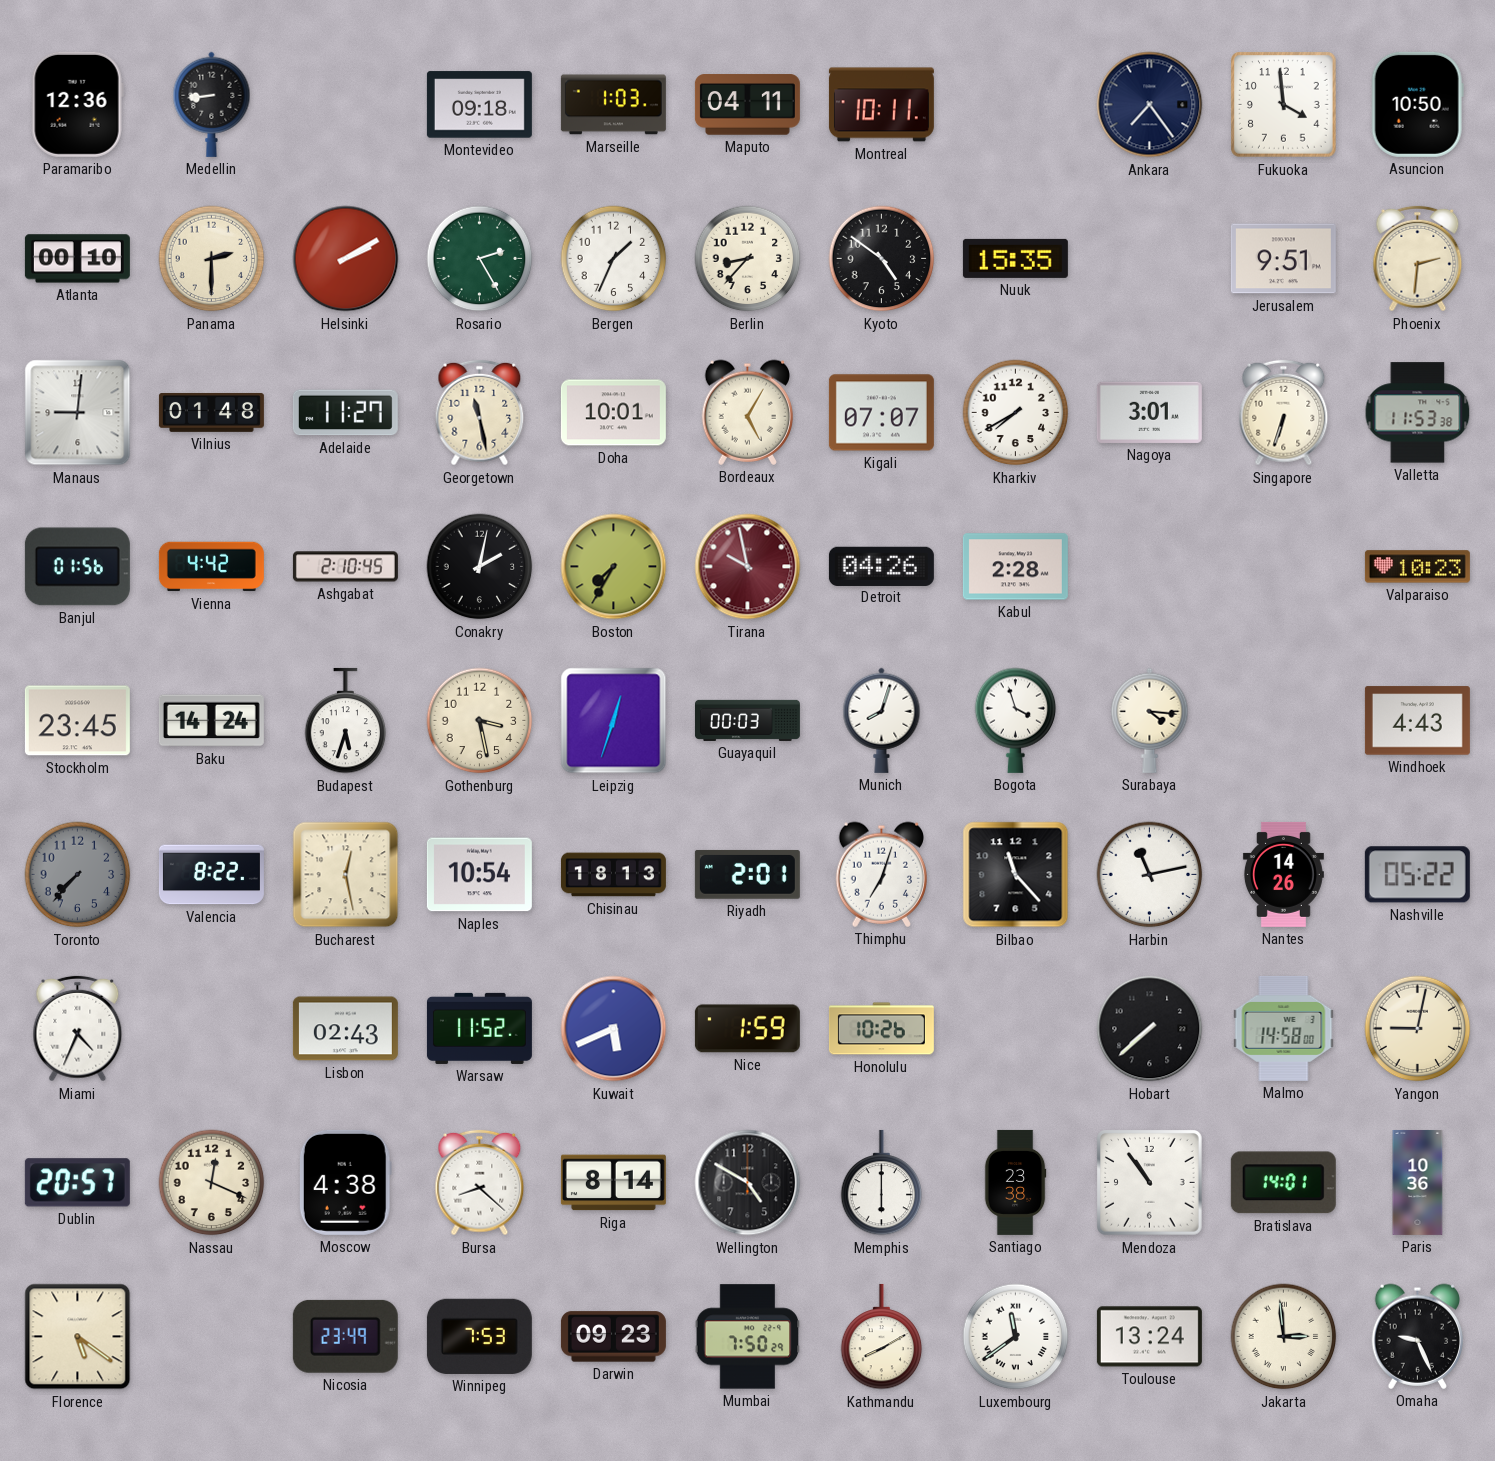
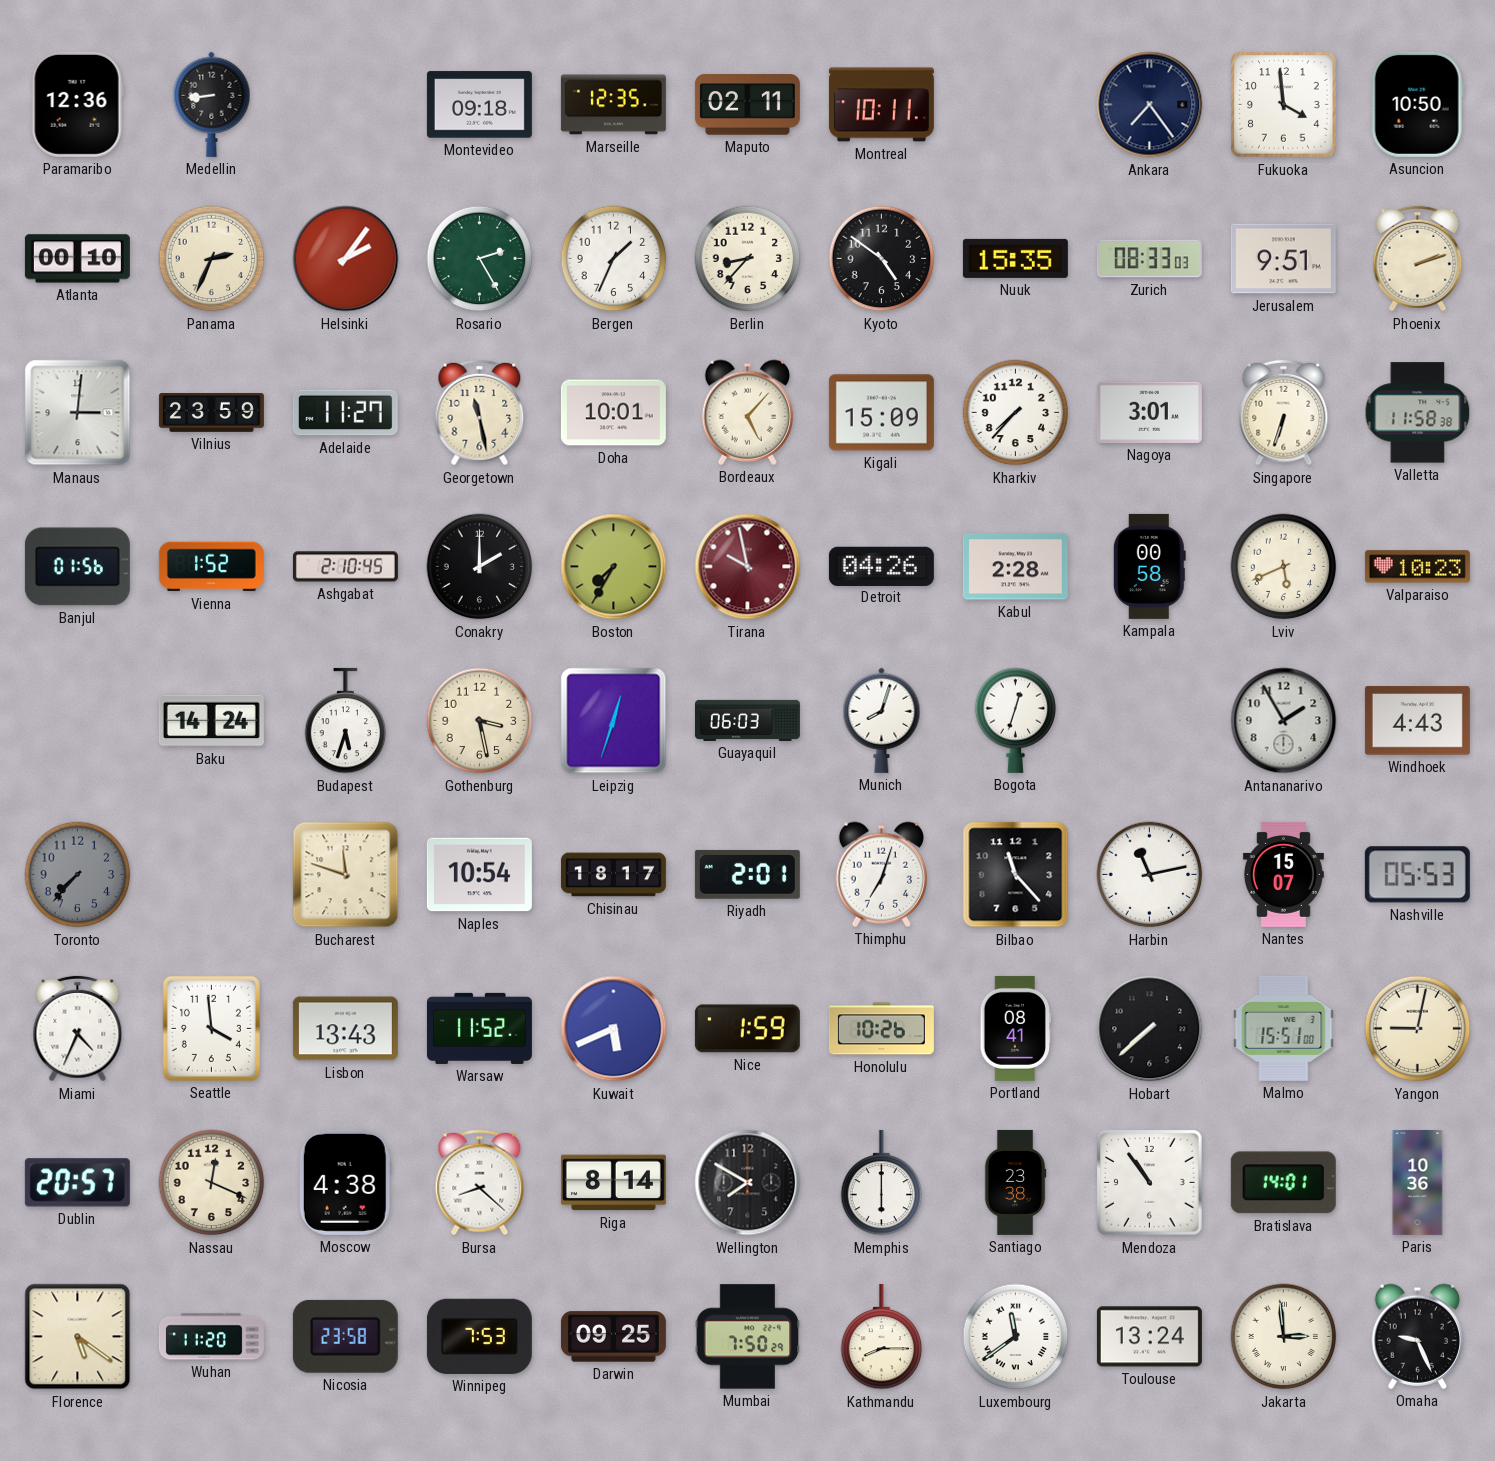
Marseille: 1:03 -> 12:35
Maputo: 04:11 -> 02:11
Panama: 2:30 -> 2:34
Helsinki: 2:10 -> 2:06
Zurich: none -> 08:33
Phoenix: 2:31 -> 2:12
Manaus: 9:01 -> 3:01
Vilnius: 01:48 -> 23:59
Bordeaux: 5:05 -> 5:07
Kigali: 07:07 -> 15:09
Kharkiv: 7:40 -> 7:37
Valletta: 11:53 -> 11:58
Vienna: 4:42 -> 1:52
Conakry: 2:02 -> 2:00
Kampala: none -> 00:58
Lviv: none -> 5:41
Stockholm: 23:45 -> none
Guayaquil: 00:03 -> 06:03
Bogota: 3:57 -> 12:33
Surabaya: 4:16 -> none
Antananarivo: none -> 1:55
Valencia: 8:22 -> none
Bucharest: 12:28 -> 11:48
Chisinau: 18:13 -> 18:17
Nantes: 14:26 -> 15:07
Nashville: 05:22 -> 05:53
Seattle: none -> 3:59
Lisbon: 02:43 -> 13:43
Portland: none -> 08:41
Malmo: 14:58 -> 15:51
Wellington: 4:50 -> 7:50
Wuhan: none -> 11:20
Nicosia: 23:49 -> 23:58
Darwin: 09:23 -> 09:25
Kathmandu: 8:10 -> 8:15
